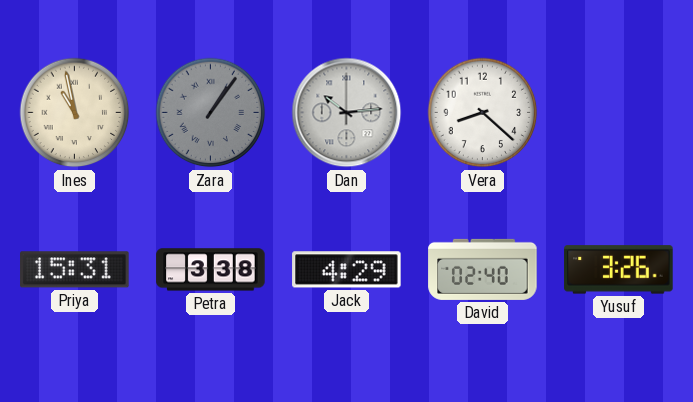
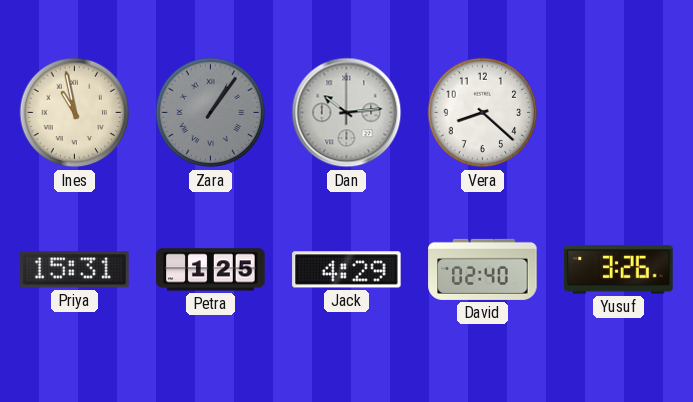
Petra: 3:38 -> 1:25
